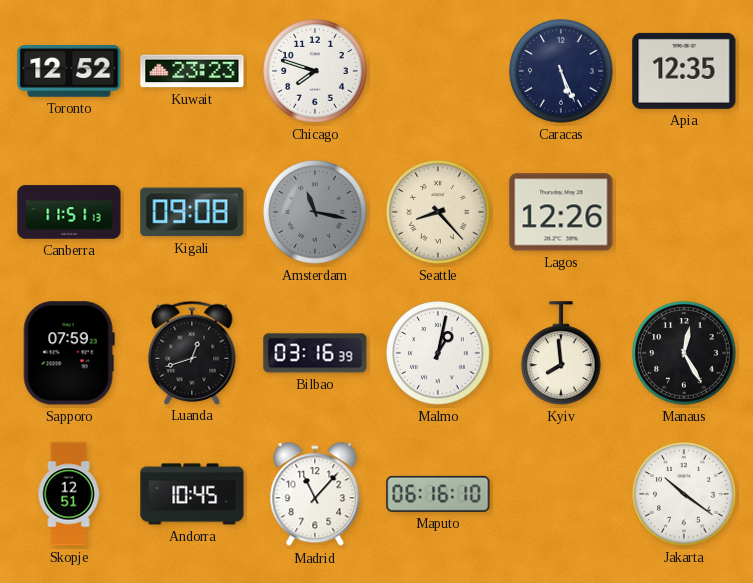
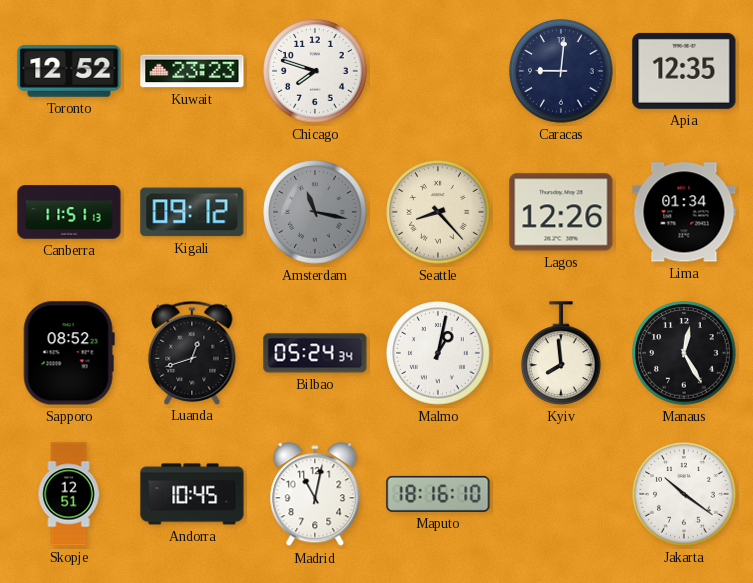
Caracas: 5:26 -> 9:01
Kigali: 09:08 -> 09:12
Lima: none -> 01:34
Sapporo: 07:59 -> 08:52
Bilbao: 03:16 -> 05:24
Madrid: 11:07 -> 11:02
Maputo: 06:16 -> 18:16
